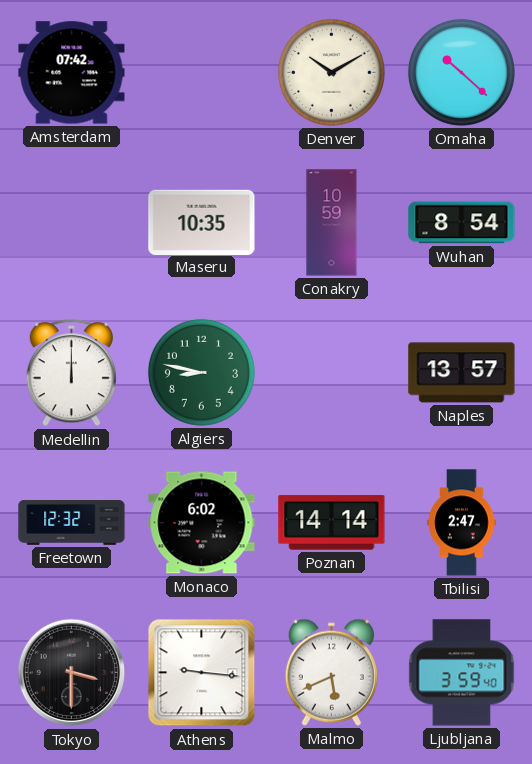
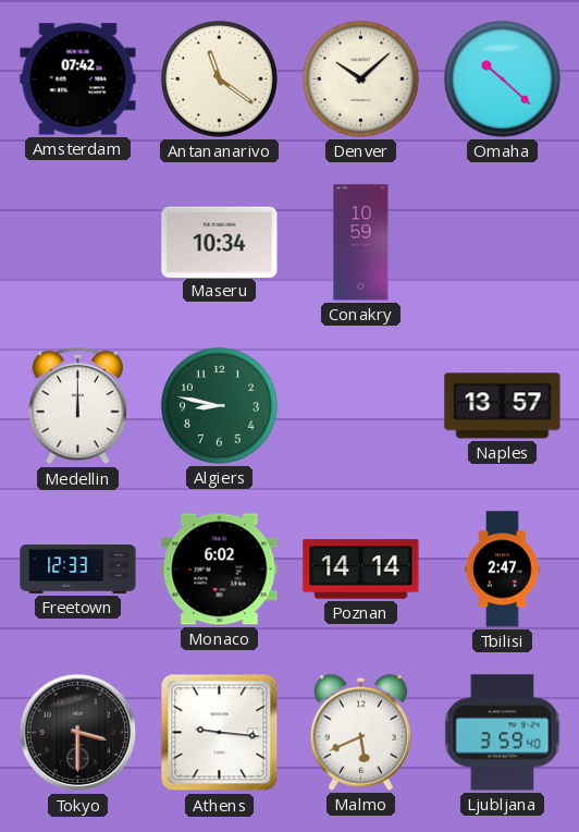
Antananarivo: none -> 11:21
Denver: 10:10 -> 10:08
Maseru: 10:35 -> 10:34
Wuhan: 8:54 -> none
Freetown: 12:32 -> 12:33
